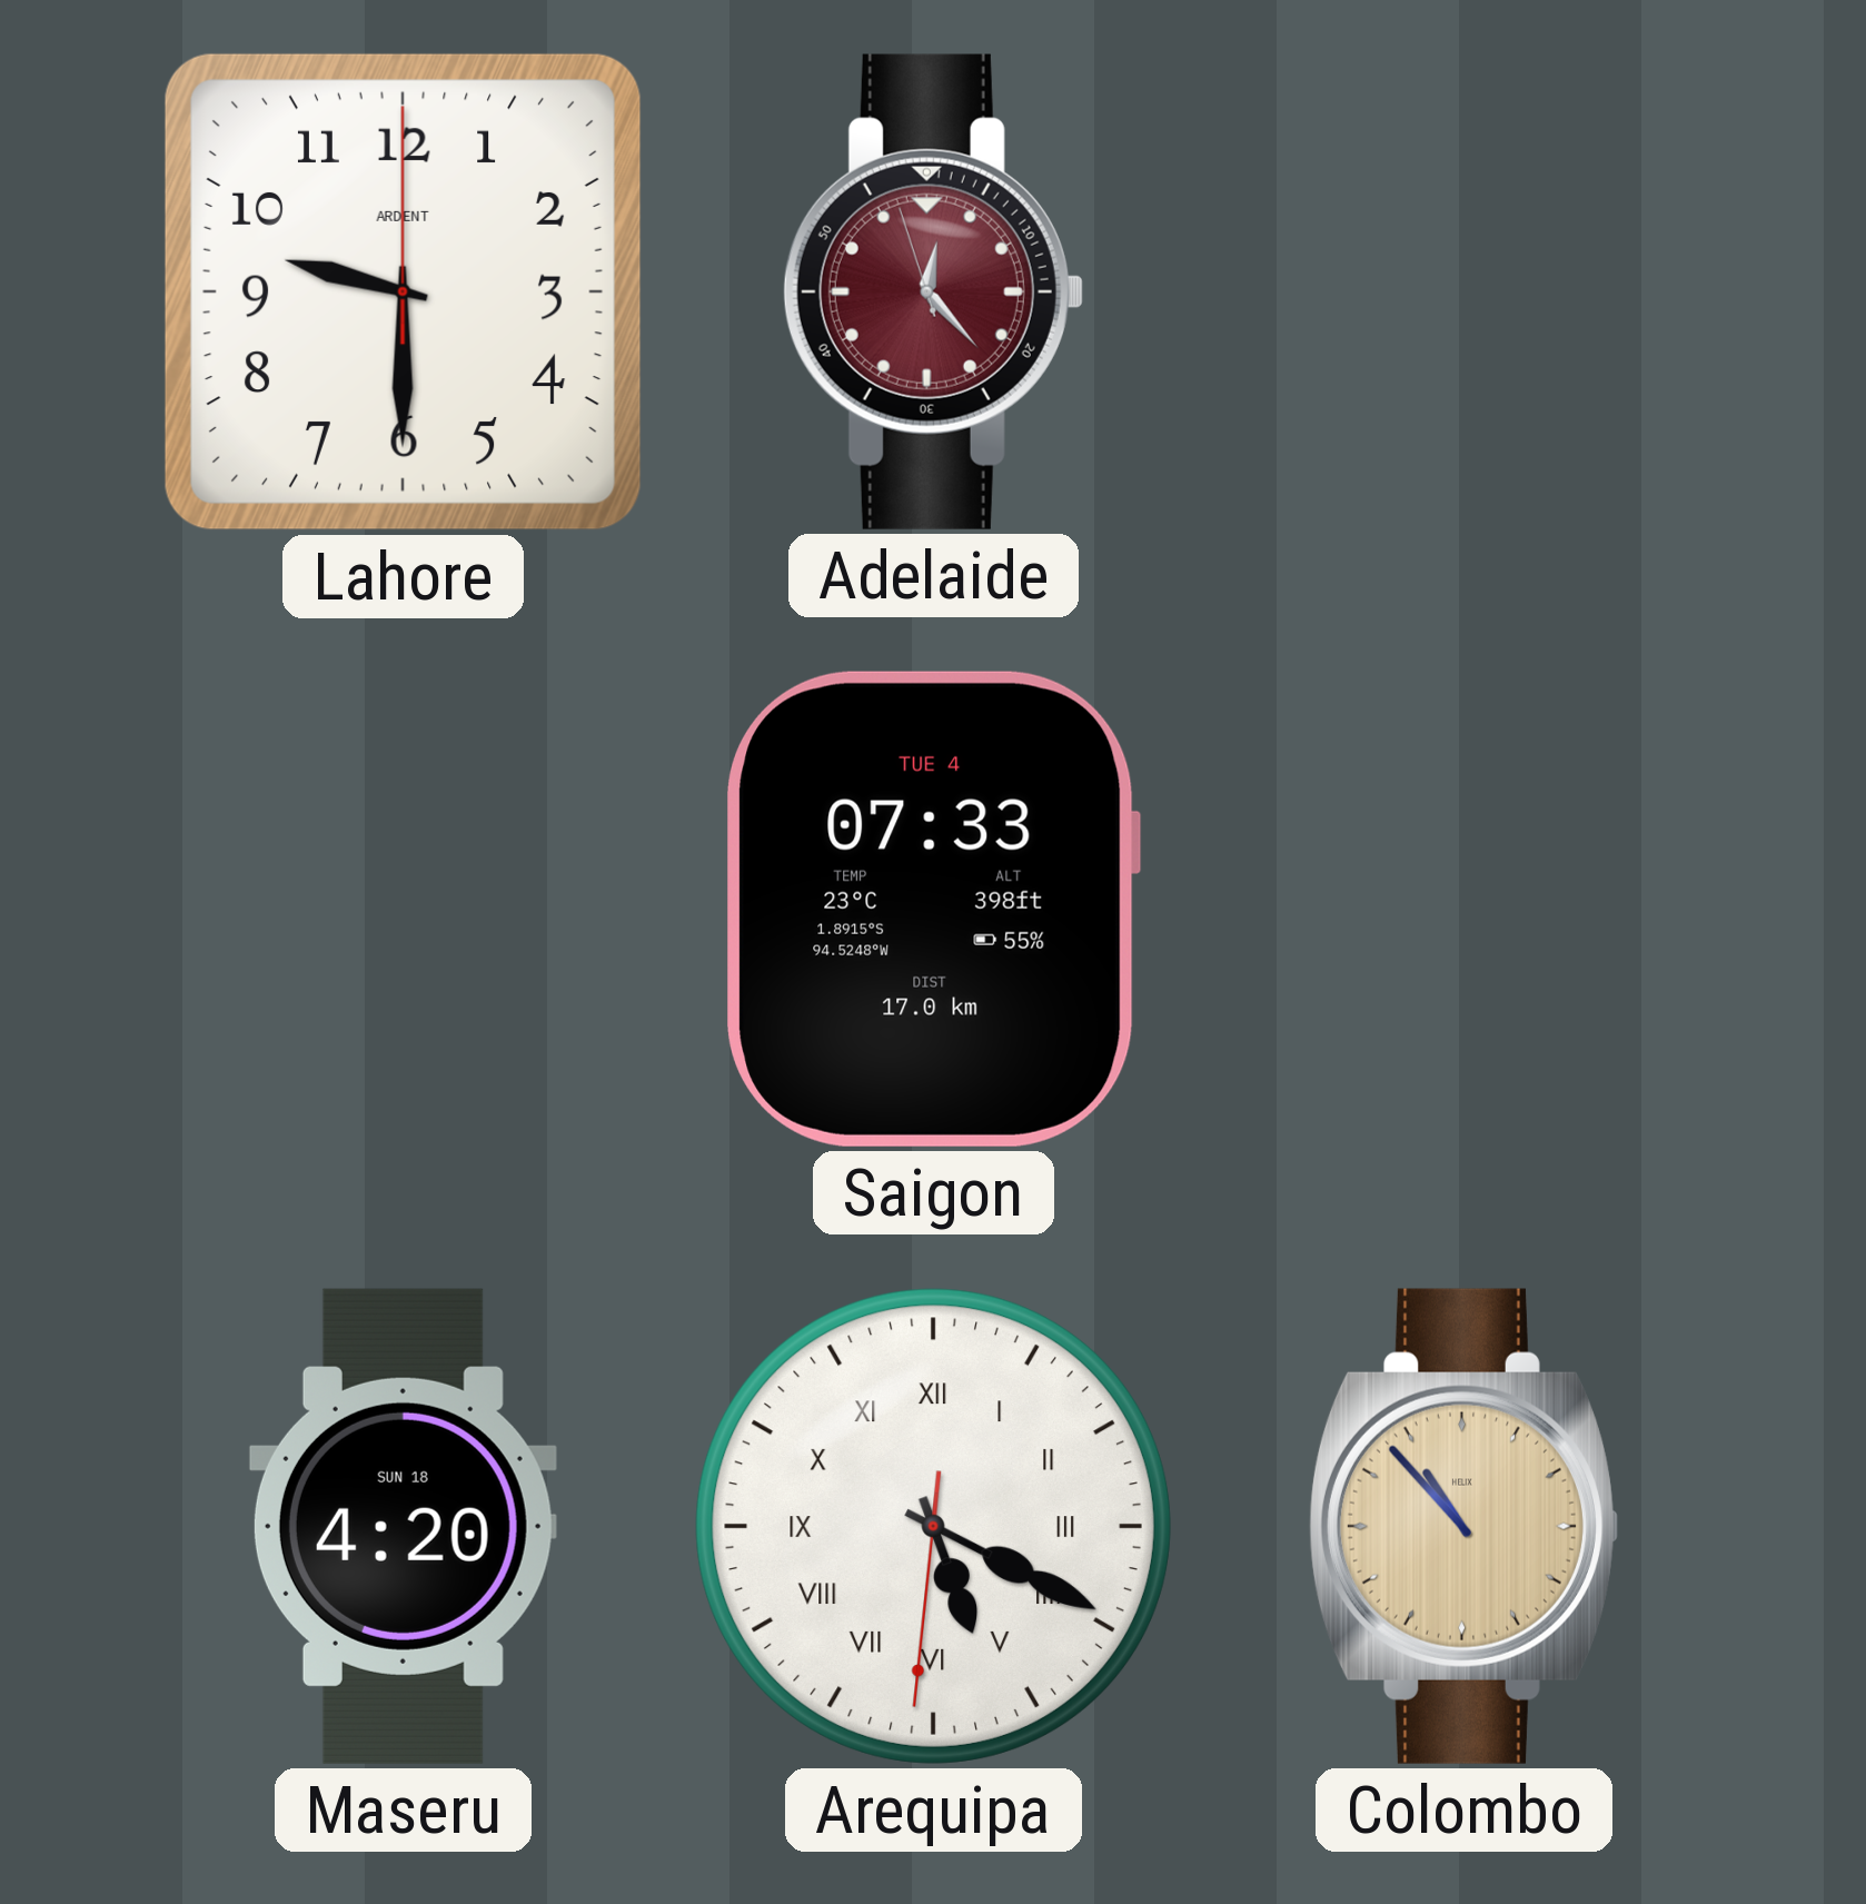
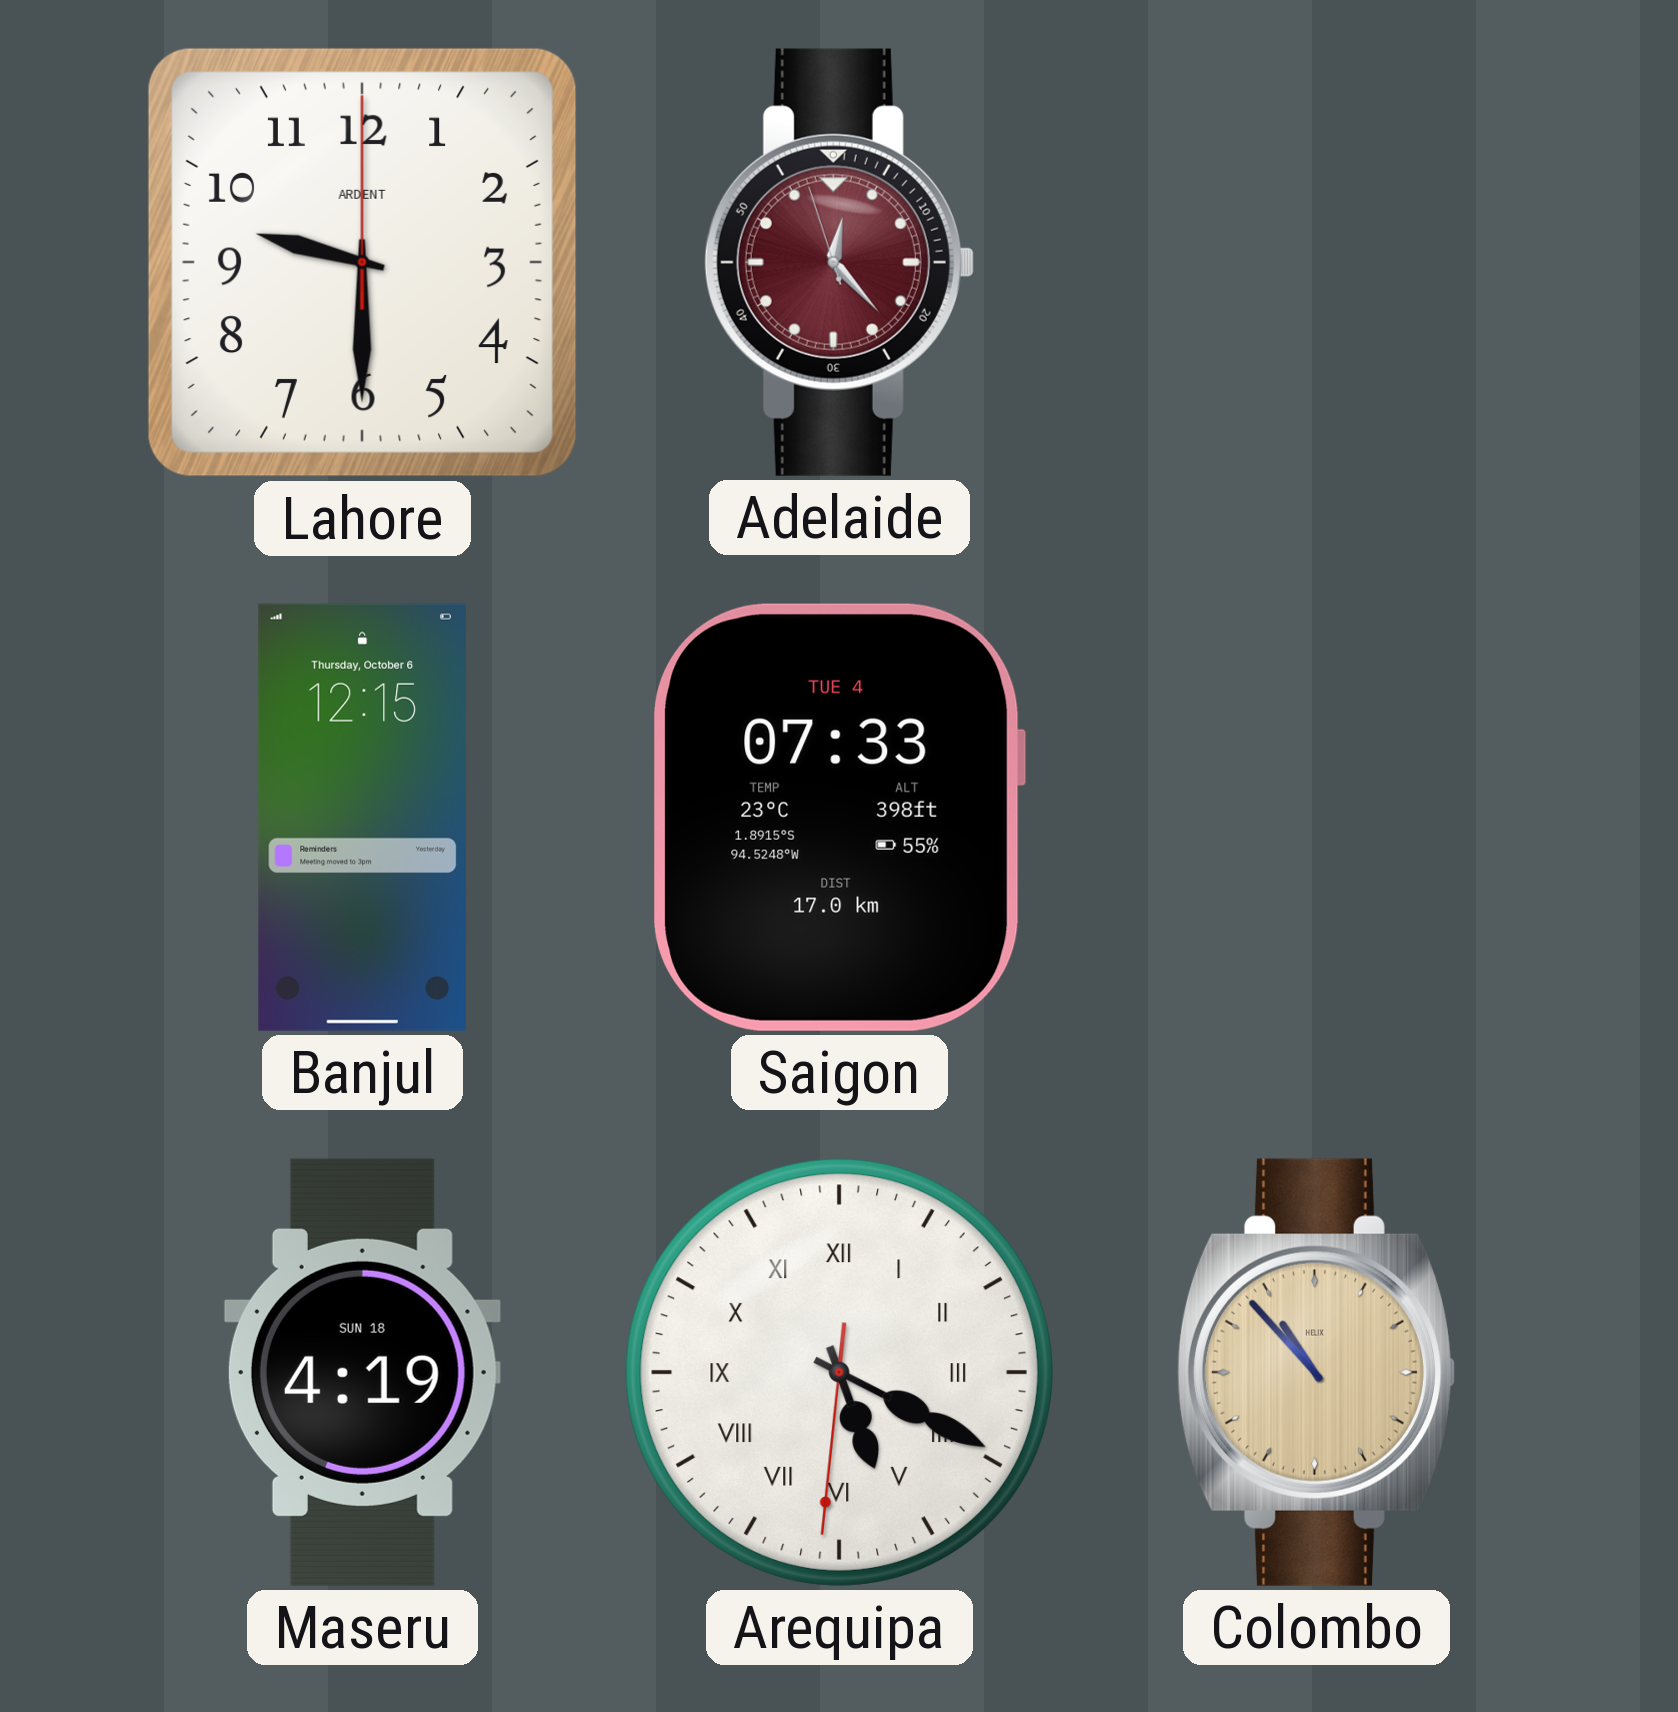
Banjul: none -> 12:15
Maseru: 4:20 -> 4:19
